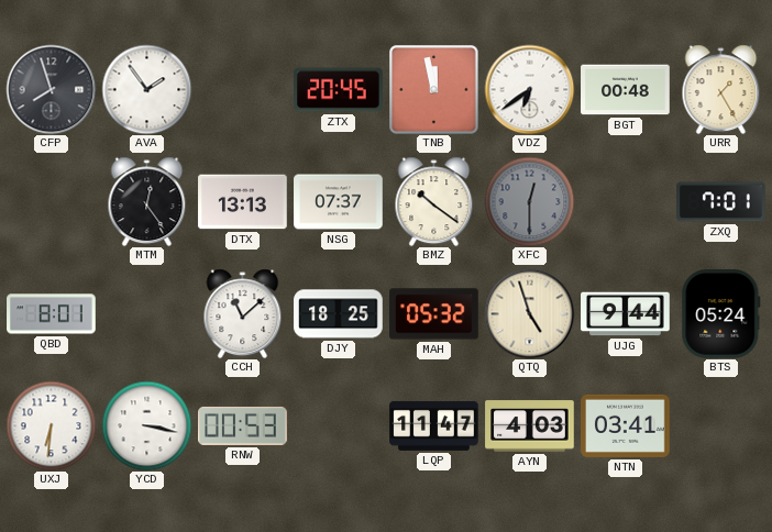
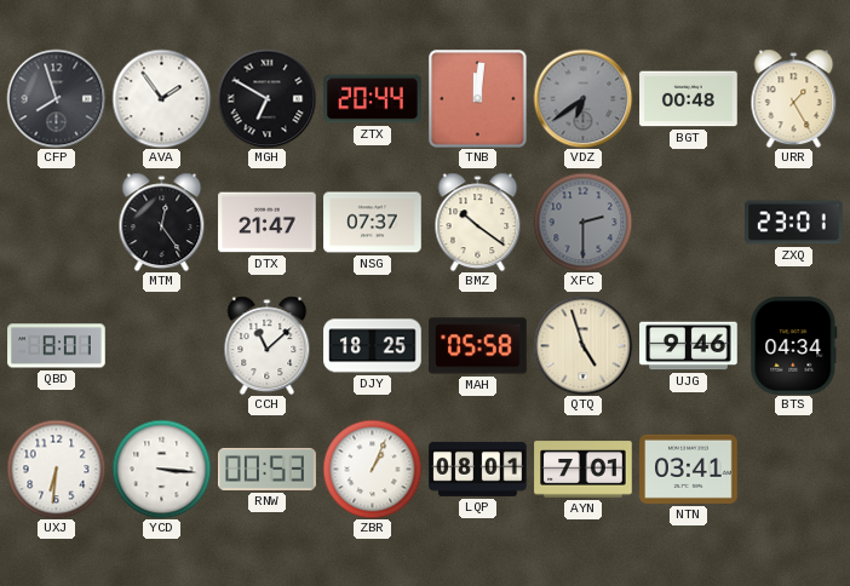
MGH: none -> 6:50
ZTX: 20:45 -> 20:44
TNB: 11:58 -> 12:01
VDZ dial: white -> grey
DTX: 13:13 -> 21:47
XFC: 12:30 -> 2:30
ZXQ: 7:01 -> 23:01
MAH: 05:32 -> 05:58
UJG: 9:44 -> 9:46
BTS: 05:24 -> 04:34
YCD: 3:17 -> 3:16
ZBR: none -> 1:04
LQP: 11:47 -> 08:01
AYN: 4:03 -> 7:01
